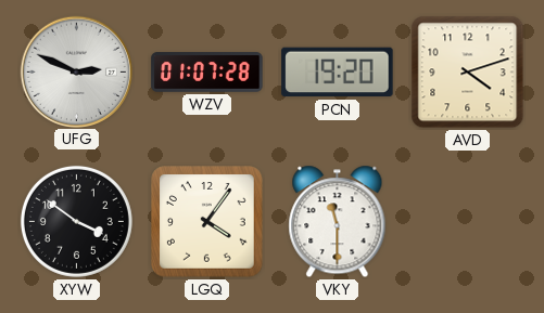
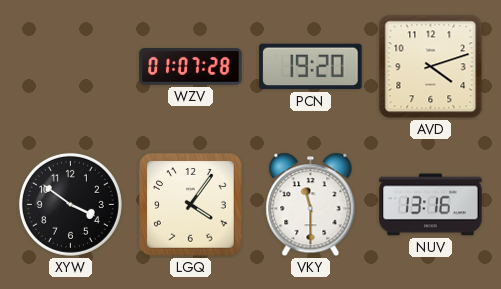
UFG: 2:49 -> none
NUV: none -> 13:16
